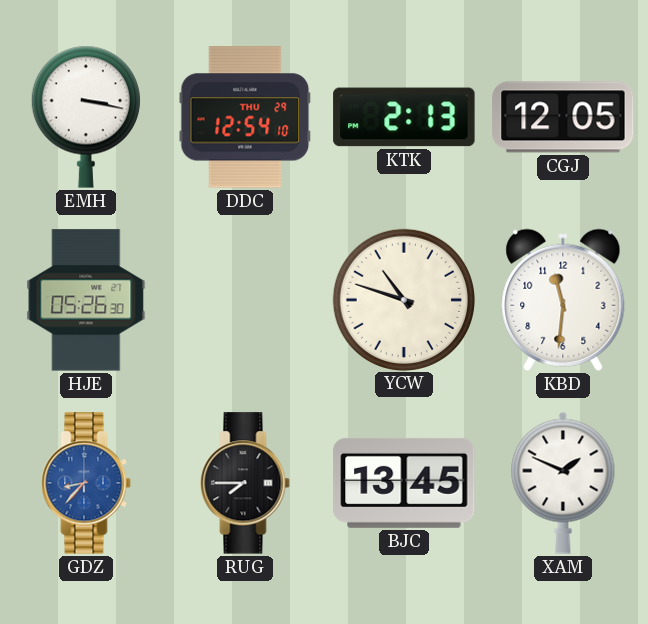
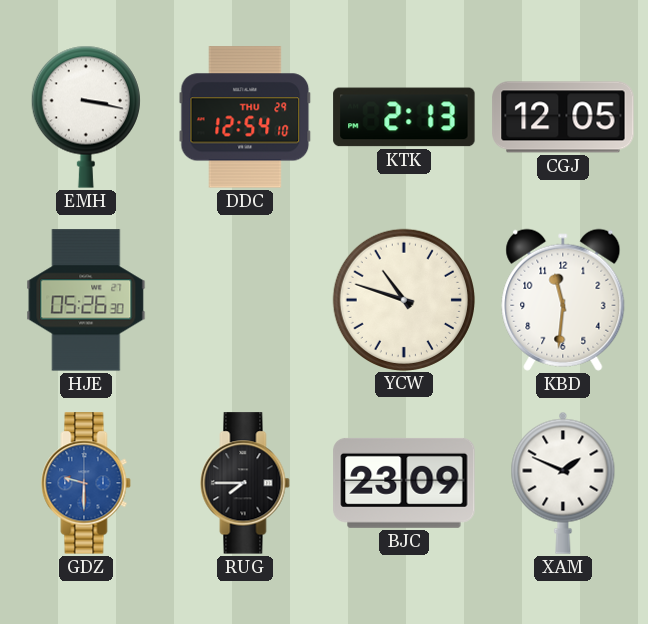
GDZ: 8:37 -> 9:30
BJC: 13:45 -> 23:09
